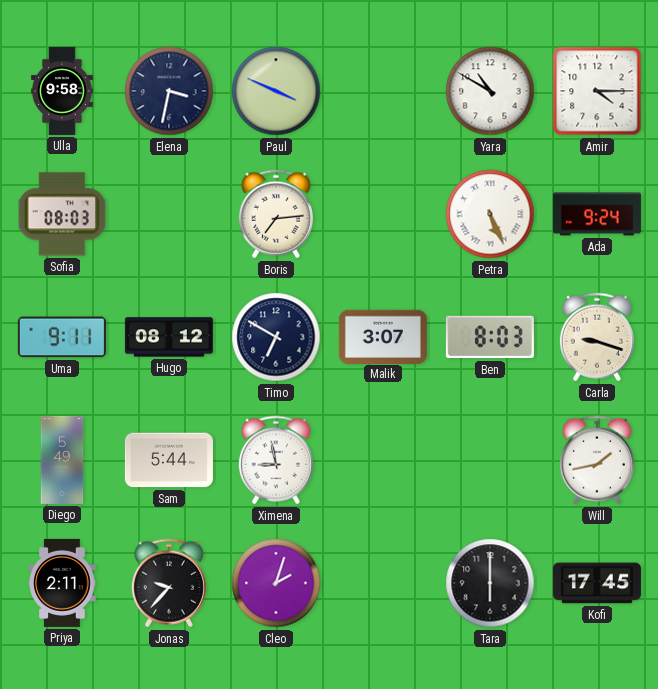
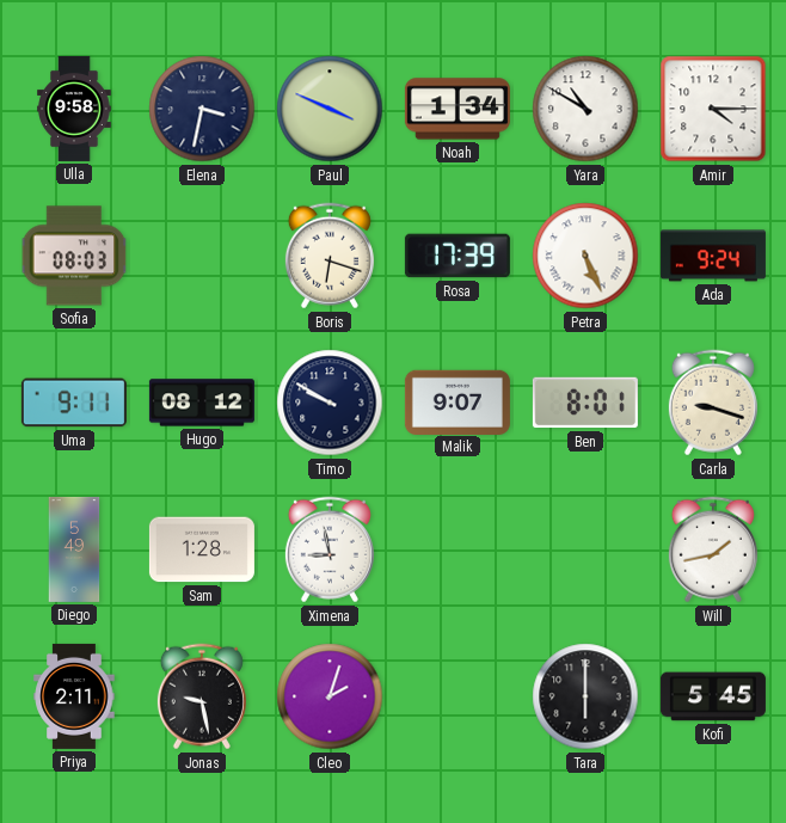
Noah: none -> 1:34
Boris: 7:14 -> 6:18
Rosa: none -> 17:39
Timo: 6:50 -> 9:50
Malik: 3:07 -> 9:07
Ben: 8:03 -> 8:01
Sam: 5:44 -> 1:28
Jonas: 9:37 -> 9:28
Kofi: 17:45 -> 5:45
